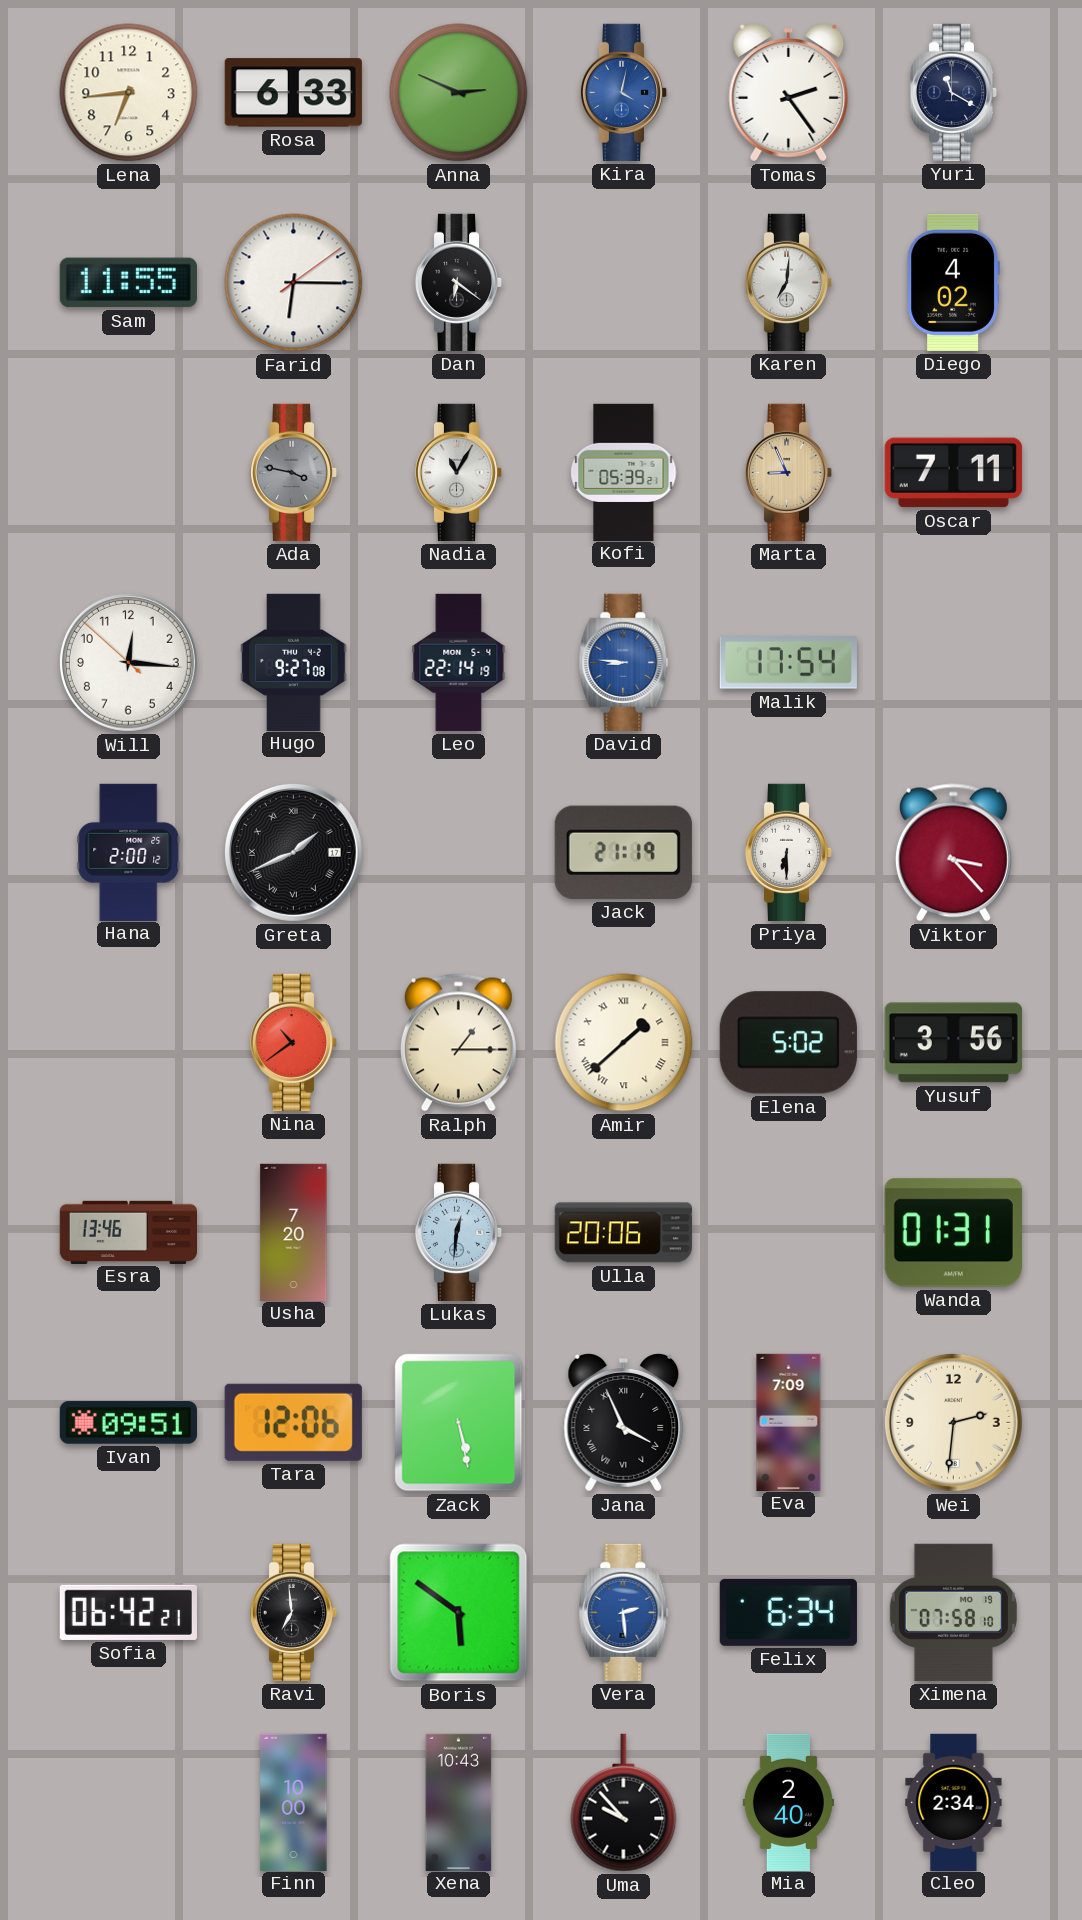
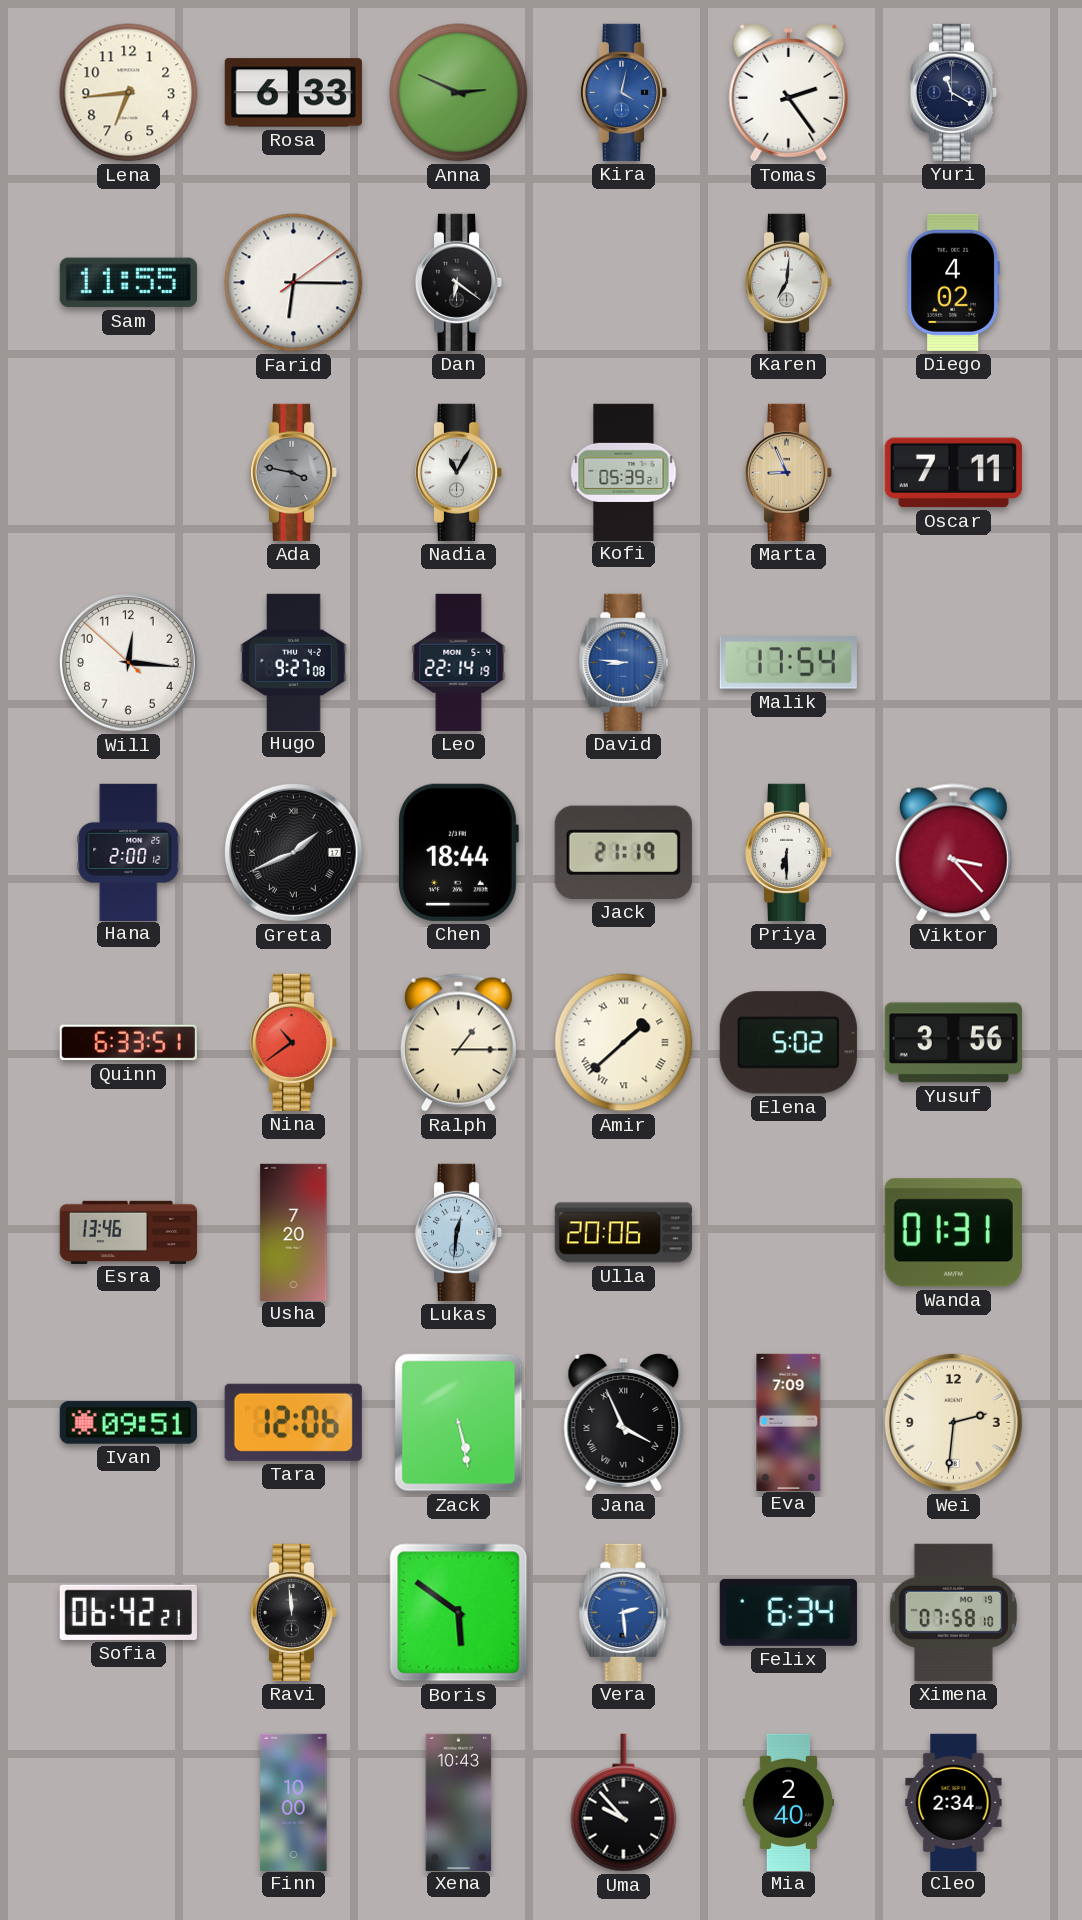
Chen: none -> 18:44
Quinn: none -> 6:33
Ravi: 6:59 -> 11:59
